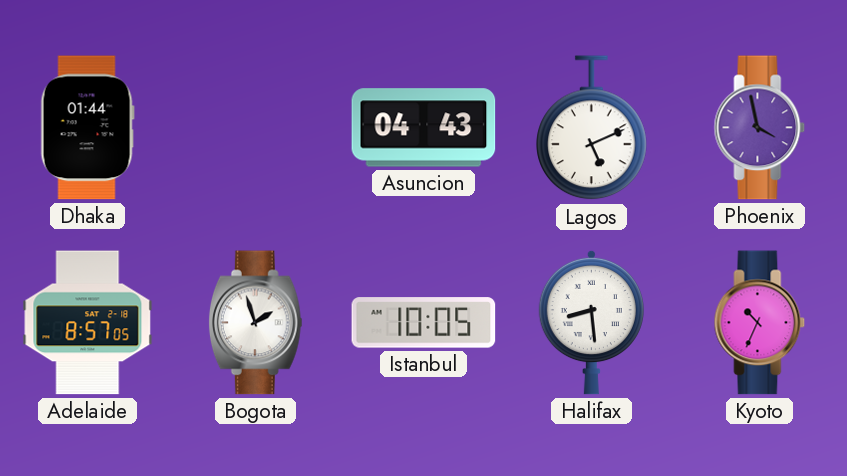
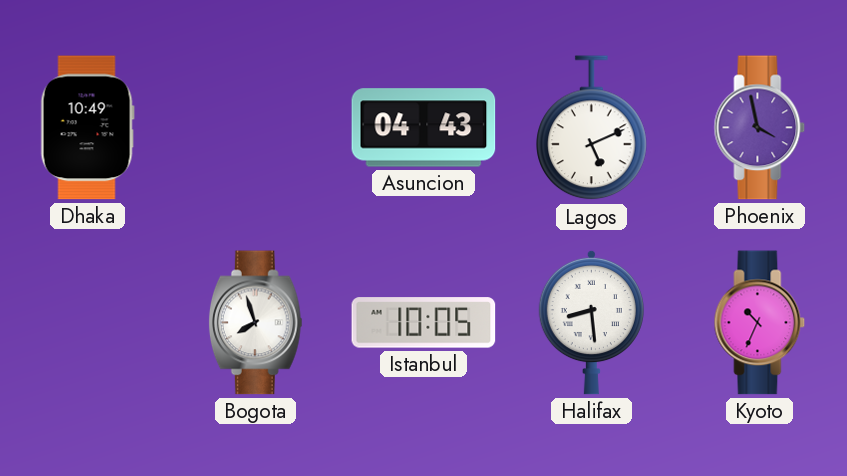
Dhaka: 01:44 -> 10:49
Adelaide: 8:57 -> none
Bogota: 1:57 -> 7:57
